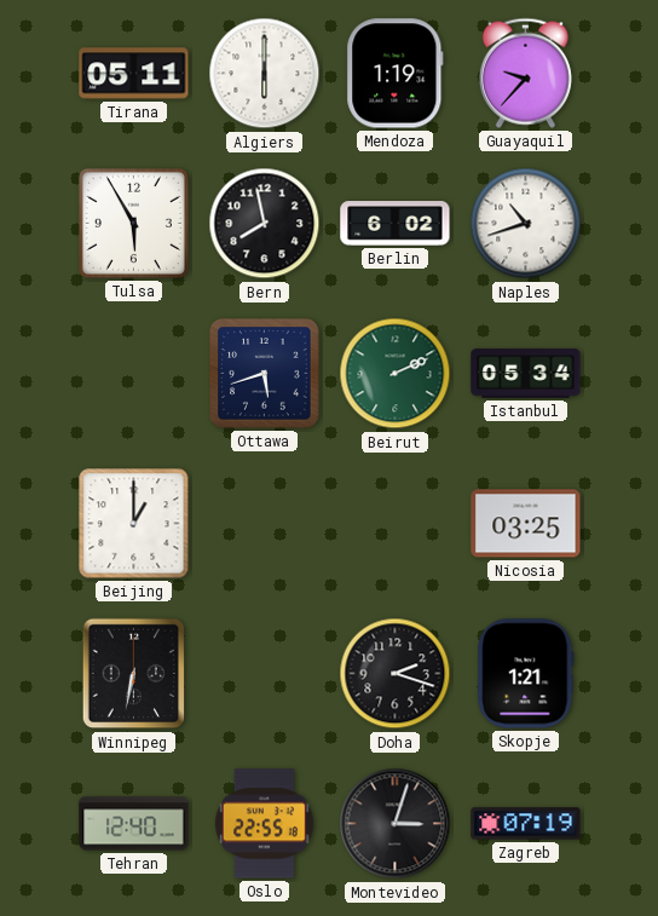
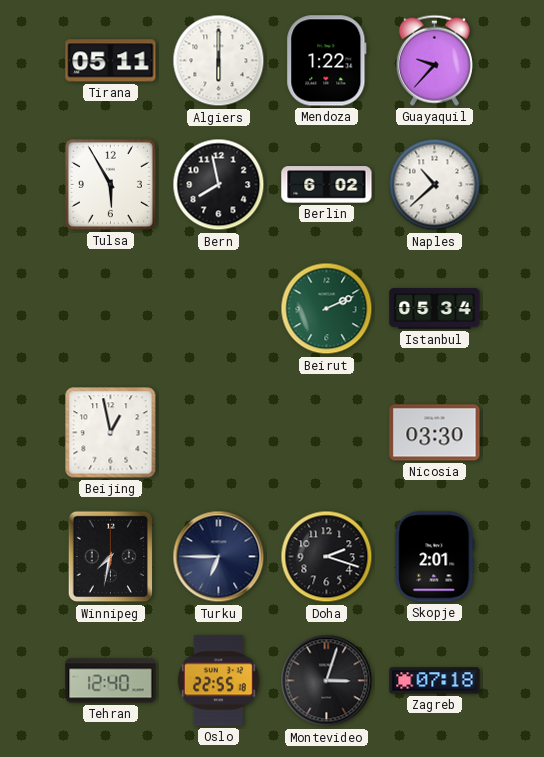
Mendoza: 1:19 -> 1:22
Naples: 10:42 -> 10:38
Ottawa: 5:42 -> none
Beijing: 1:00 -> 12:58
Nicosia: 03:25 -> 03:30
Winnipeg: 6:32 -> 7:32
Turku: none -> 6:45
Skopje: 1:21 -> 2:01
Zagreb: 07:19 -> 07:18
